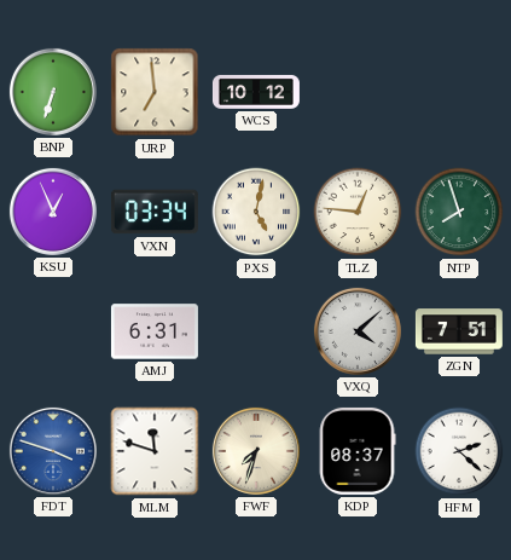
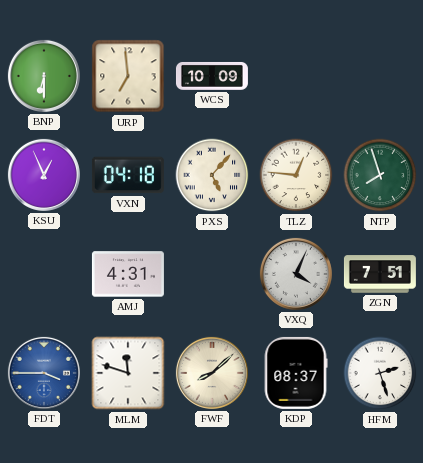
BNP: 6:33 -> 6:30
WCS: 10:12 -> 10:09
VXN: 03:34 -> 04:18
PXS: 5:02 -> 5:07
AMJ: 6:31 -> 4:31
VXQ: 4:08 -> 4:04
FDT: 3:48 -> 3:45
FWF: 7:33 -> 8:08
HFM: 2:22 -> 2:27
